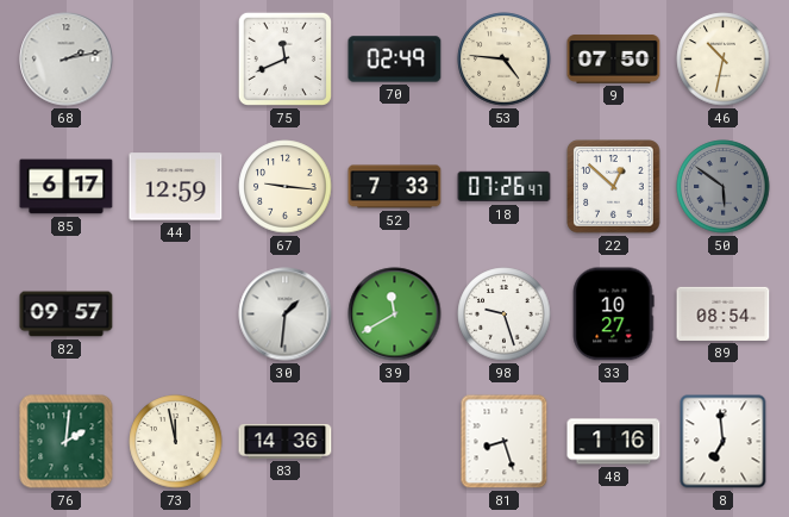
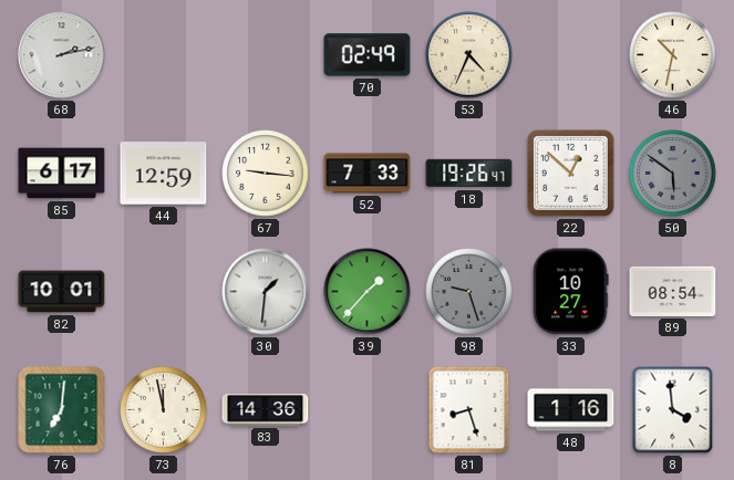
75: 11:41 -> none
53: 4:46 -> 4:34
9: 07:50 -> none
18: 07:26 -> 19:26
82: 09:57 -> 10:01
39: 11:40 -> 1:37
98 dial: white -> grey
76: 2:01 -> 7:01
8: 6:59 -> 3:59
